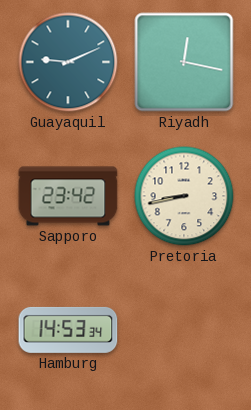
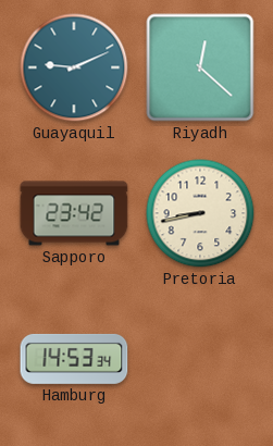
Riyadh: 12:17 -> 12:22
